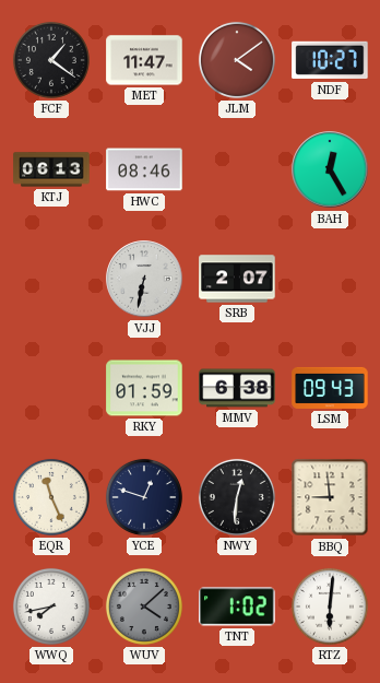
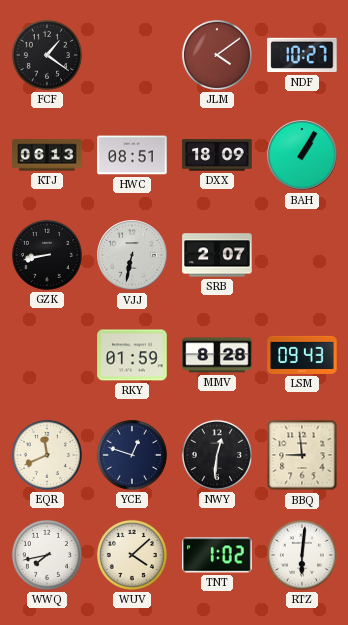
MET: 11:47 -> none
HWC: 08:46 -> 08:51
DXX: none -> 18:09
BAH: 12:25 -> 1:05
GZK: none -> 8:43
MMV: 6:38 -> 8:28
EQR: 11:26 -> 11:41
WUV dial: grey -> cream
